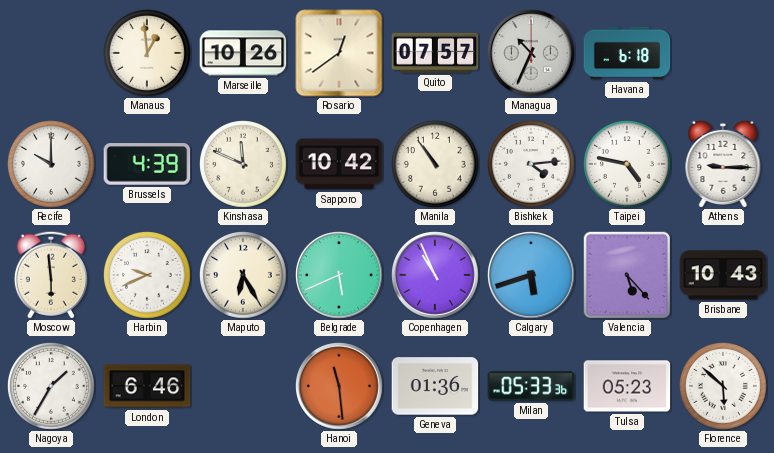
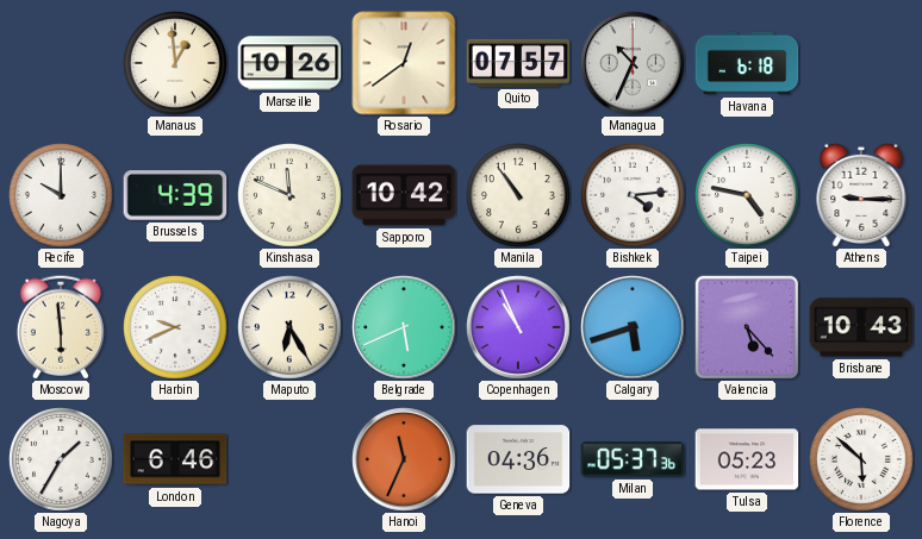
Hanoi: 11:29 -> 11:34
Geneva: 01:36 -> 04:36
Milan: 05:33 -> 05:37
